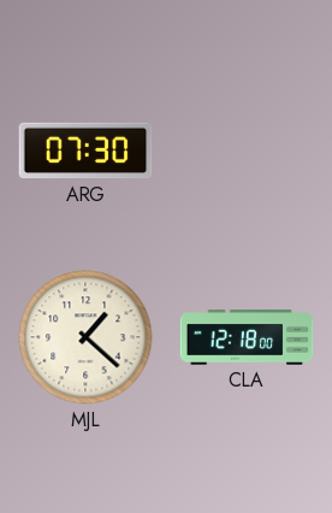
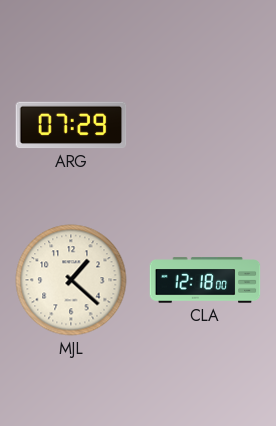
ARG: 07:30 -> 07:29
